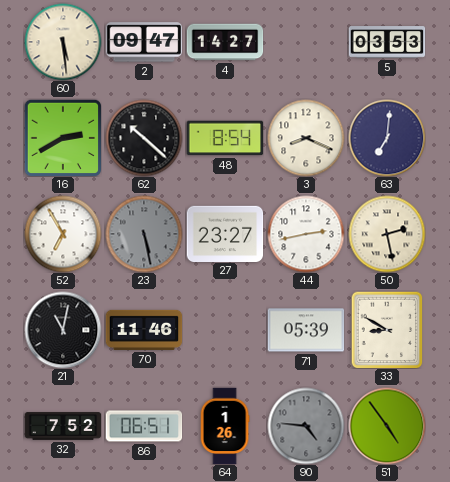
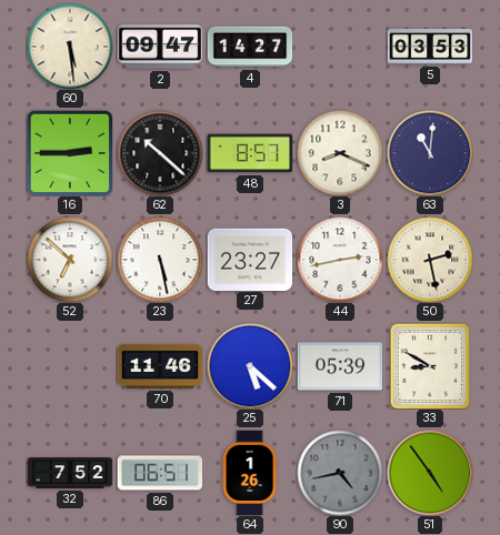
16: 2:40 -> 2:45
48: 8:54 -> 8:57
63: 7:01 -> 11:01
52: 6:55 -> 6:52
23 dial: grey -> white
21: 11:02 -> none
25: none -> 5:22
90: 4:46 -> 4:43
